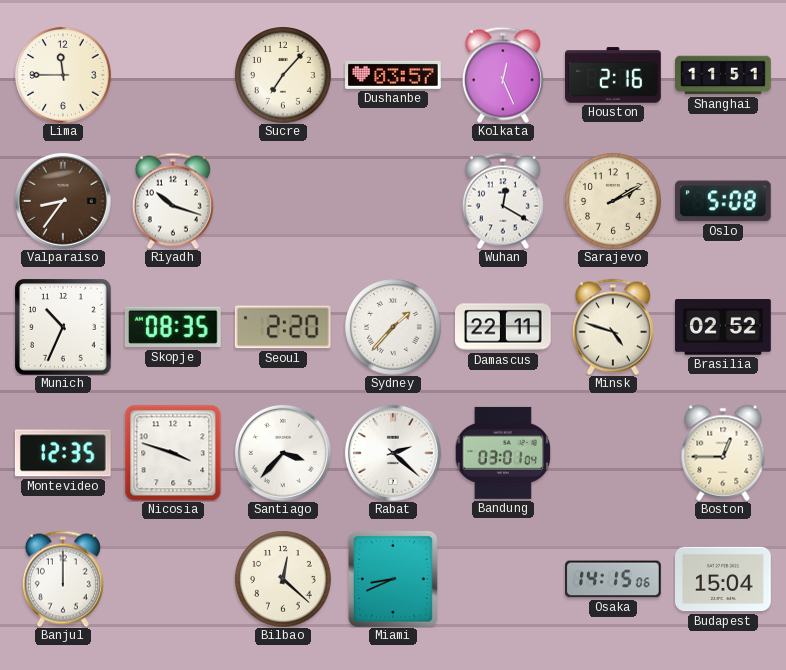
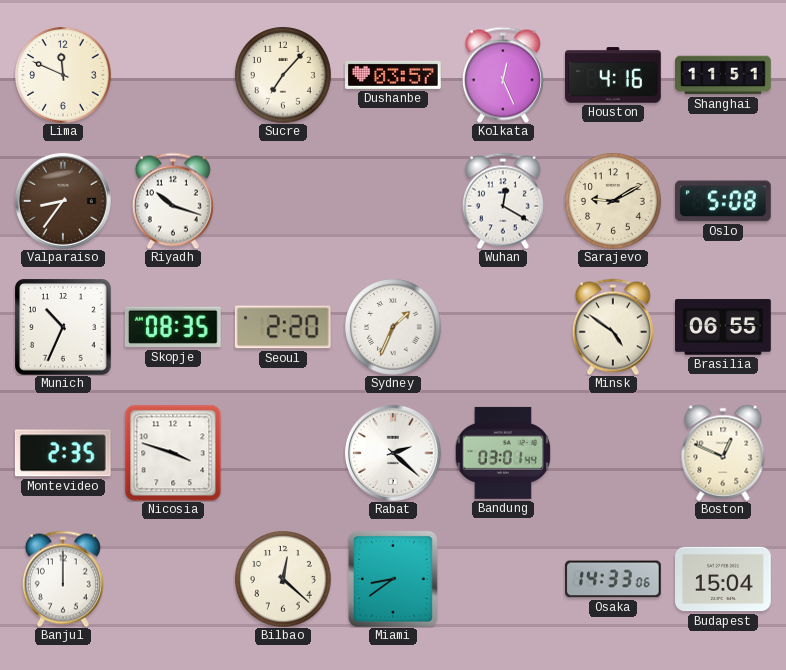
Lima: 11:45 -> 11:49
Houston: 2:16 -> 4:16
Sarajevo: 2:10 -> 9:10
Sydney: 1:37 -> 1:34
Damascus: 22:11 -> none
Minsk: 4:48 -> 4:51
Brasilia: 02:52 -> 06:55
Montevideo: 12:35 -> 2:35
Santiago: 3:37 -> none
Bandung: 03:01:04 -> 03:01:44
Boston: 12:45 -> 12:49
Miami: 8:41 -> 8:39
Osaka: 14:15 -> 14:33
